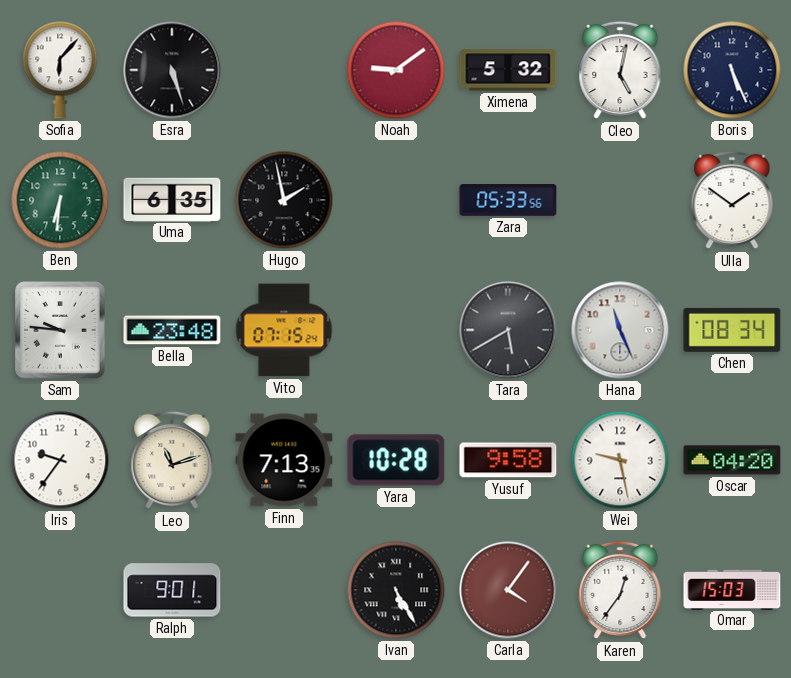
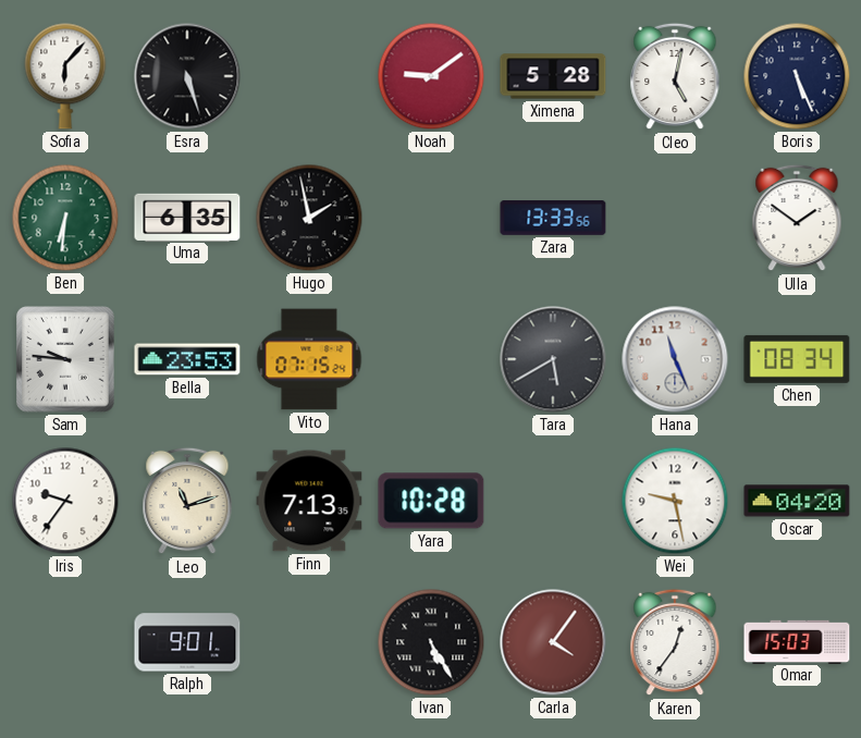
Ximena: 5:32 -> 5:28
Zara: 05:33 -> 13:33
Bella: 23:48 -> 23:53
Yusuf: 9:58 -> none
